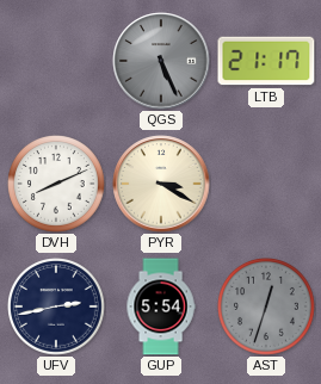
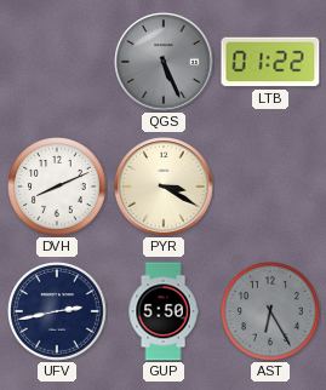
LTB: 21:17 -> 01:22
GUP: 5:54 -> 5:50
AST: 12:33 -> 6:25
